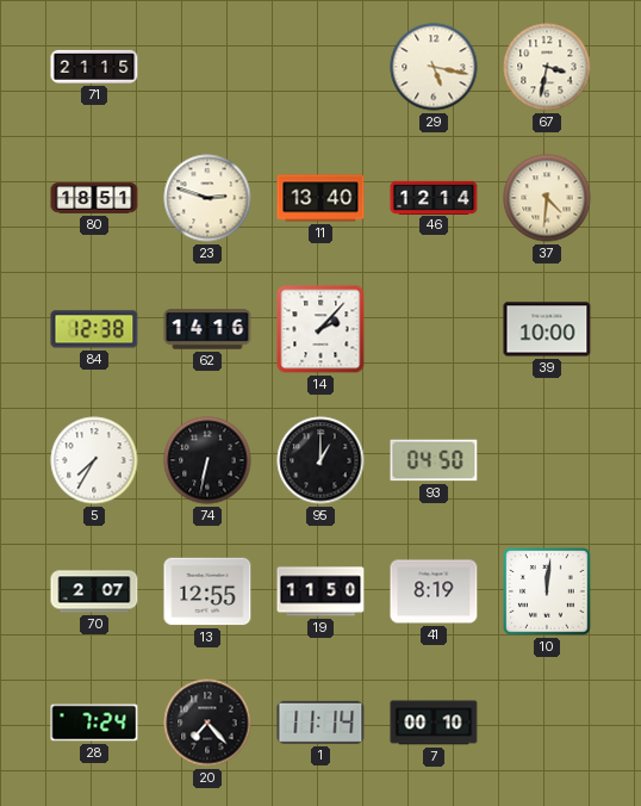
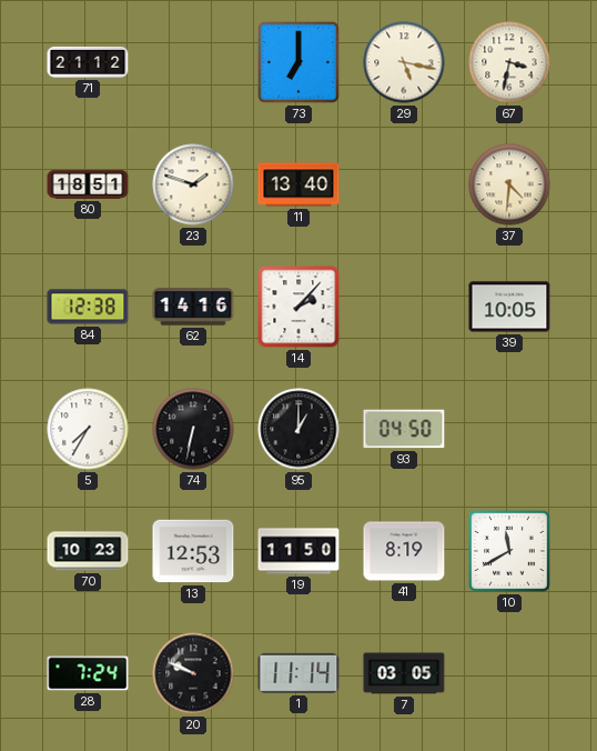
71: 21:15 -> 21:12
73: none -> 7:00
23: 2:48 -> 1:48
46: 12:14 -> none
39: 10:00 -> 10:05
70: 2:07 -> 10:23
13: 12:55 -> 12:53
10: 12:01 -> 11:40
20: 7:23 -> 9:49
7: 00:10 -> 03:05
